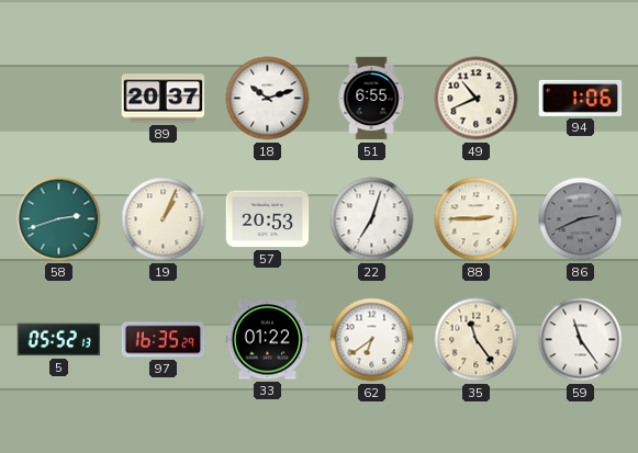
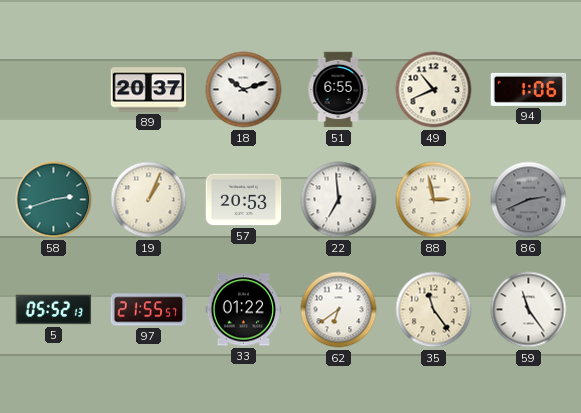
22: 7:03 -> 6:59
88: 2:45 -> 2:58
97: 16:35 -> 21:55
